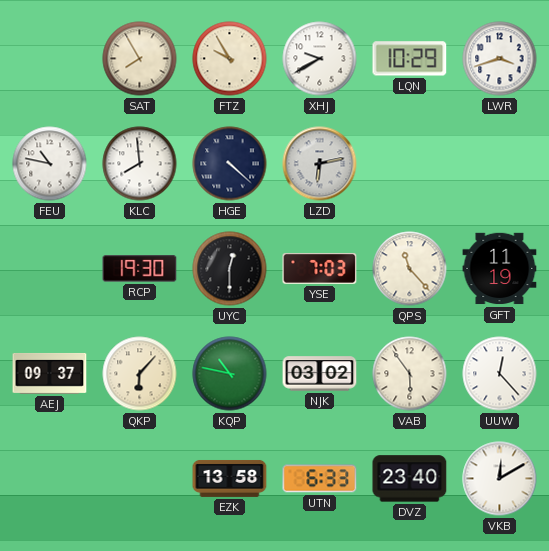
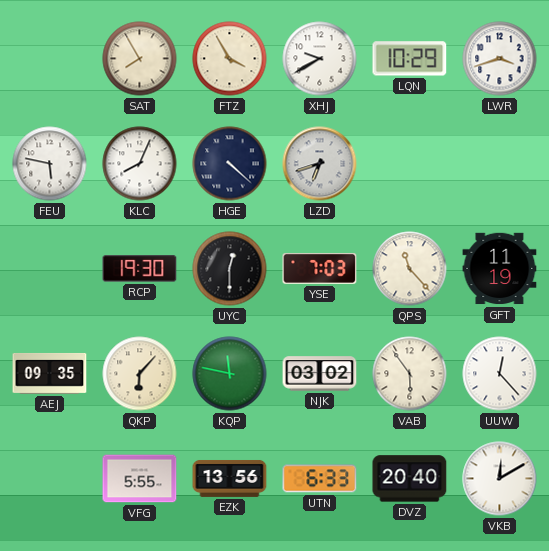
FTZ: 9:55 -> 3:55
FEU: 10:47 -> 5:47
KLC: 7:59 -> 8:04
LZD: 6:13 -> 6:42
AEJ: 09:37 -> 09:35
KQP: 10:47 -> 11:47
VFG: none -> 5:55
EZK: 13:58 -> 13:56
DVZ: 23:40 -> 20:40
